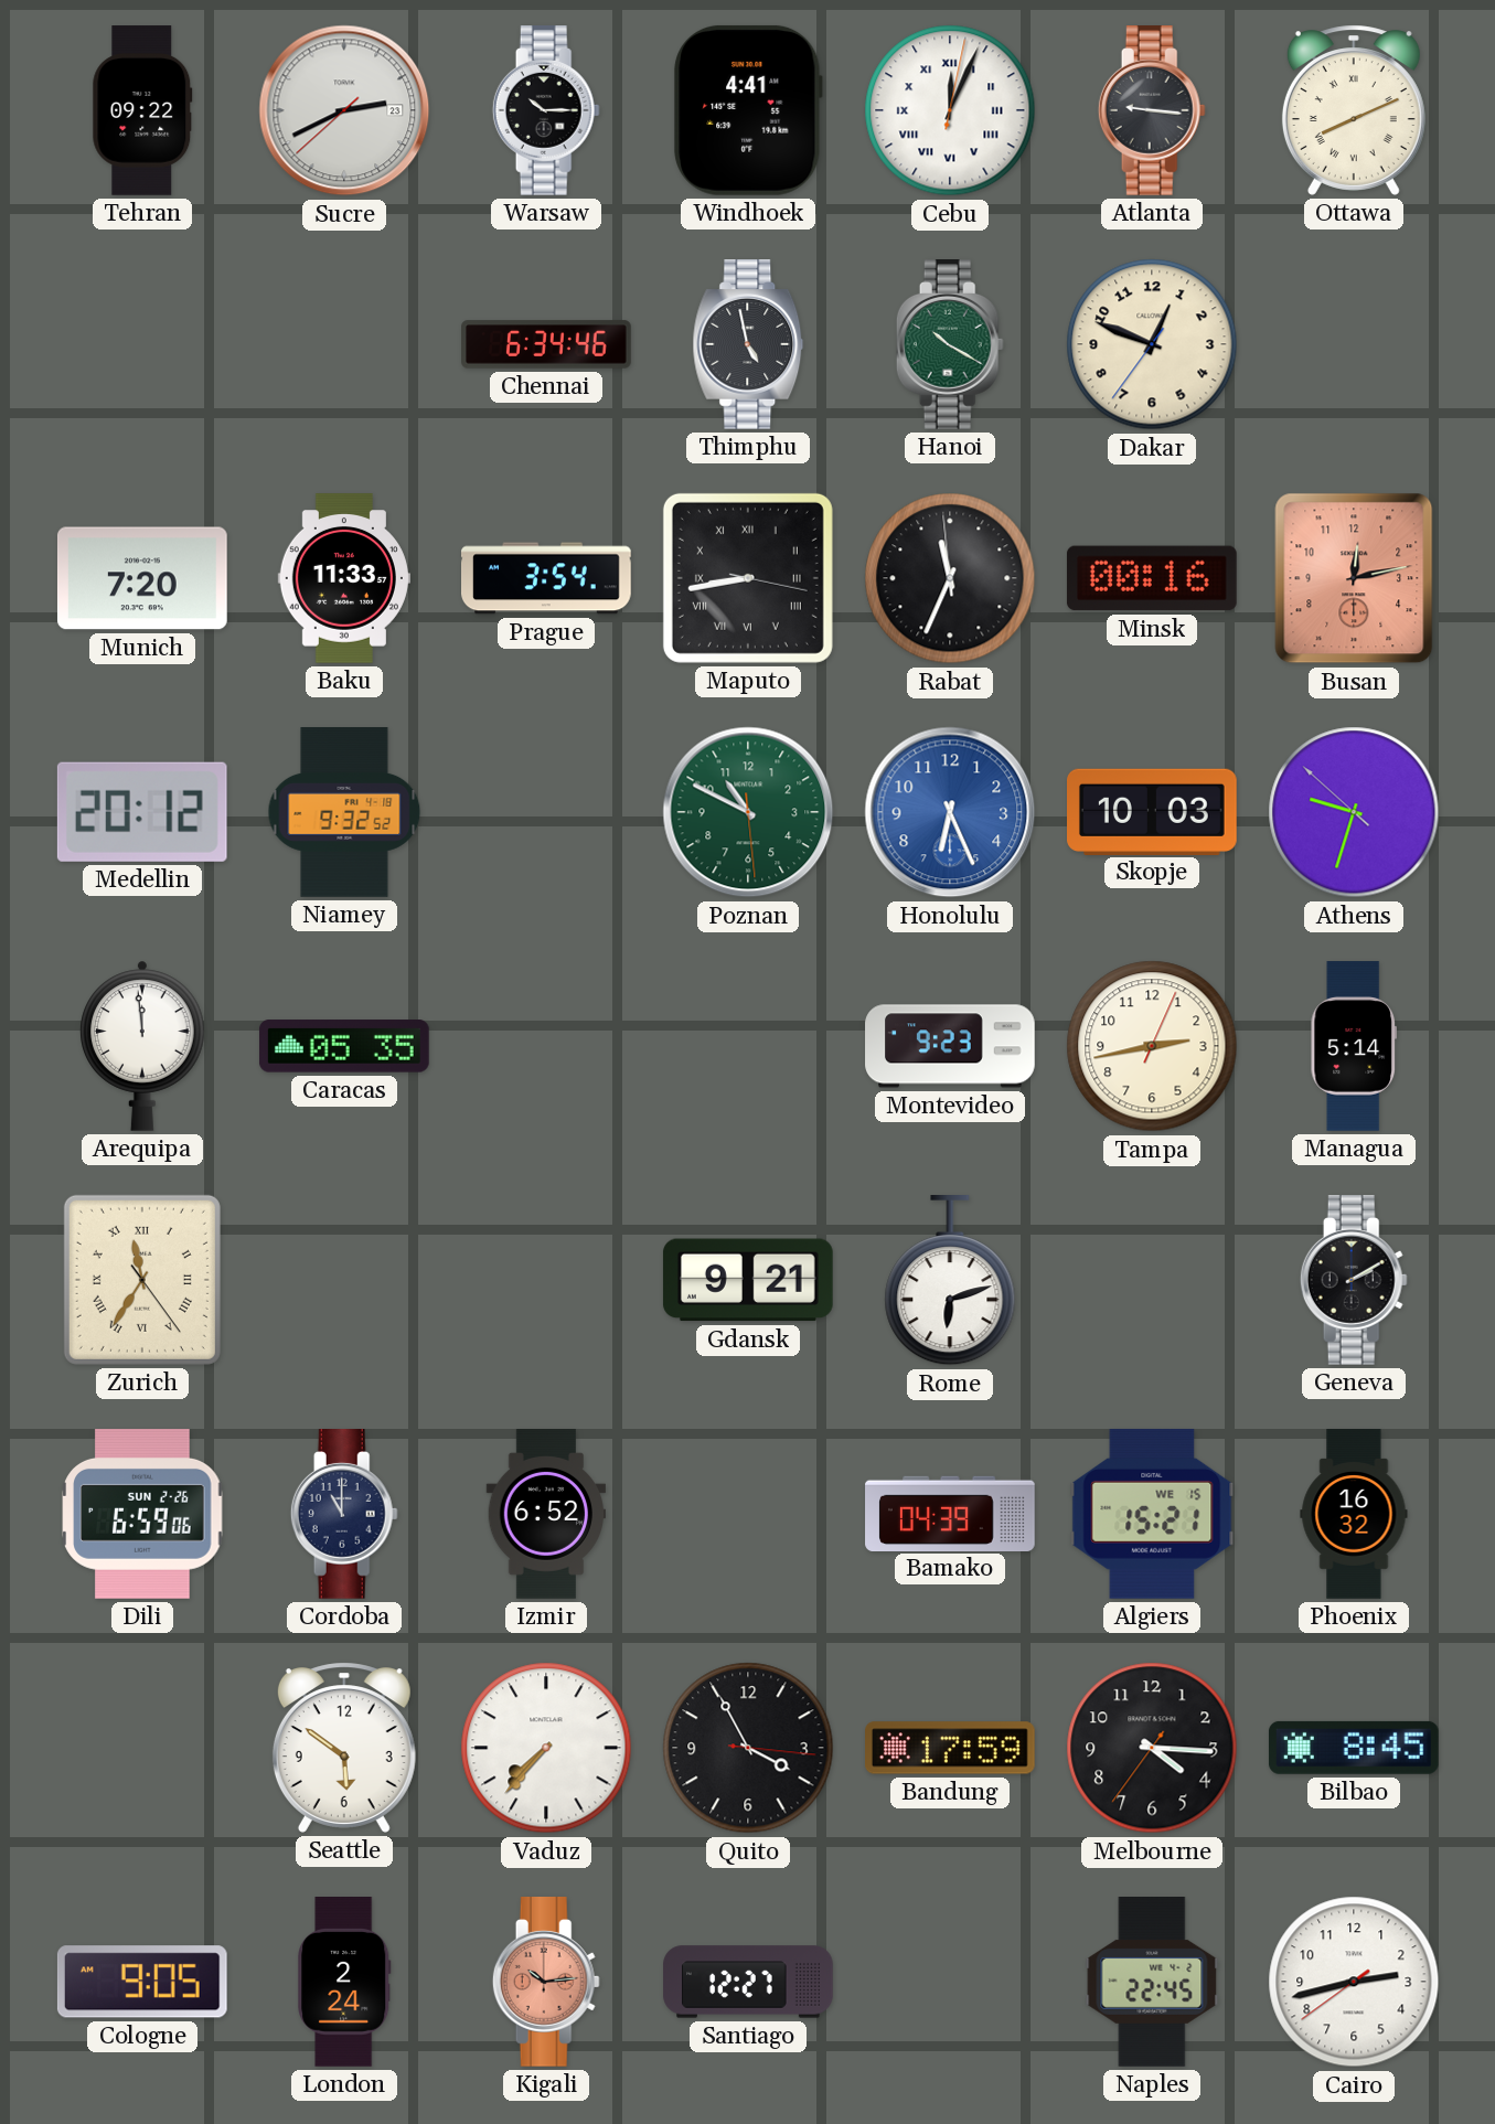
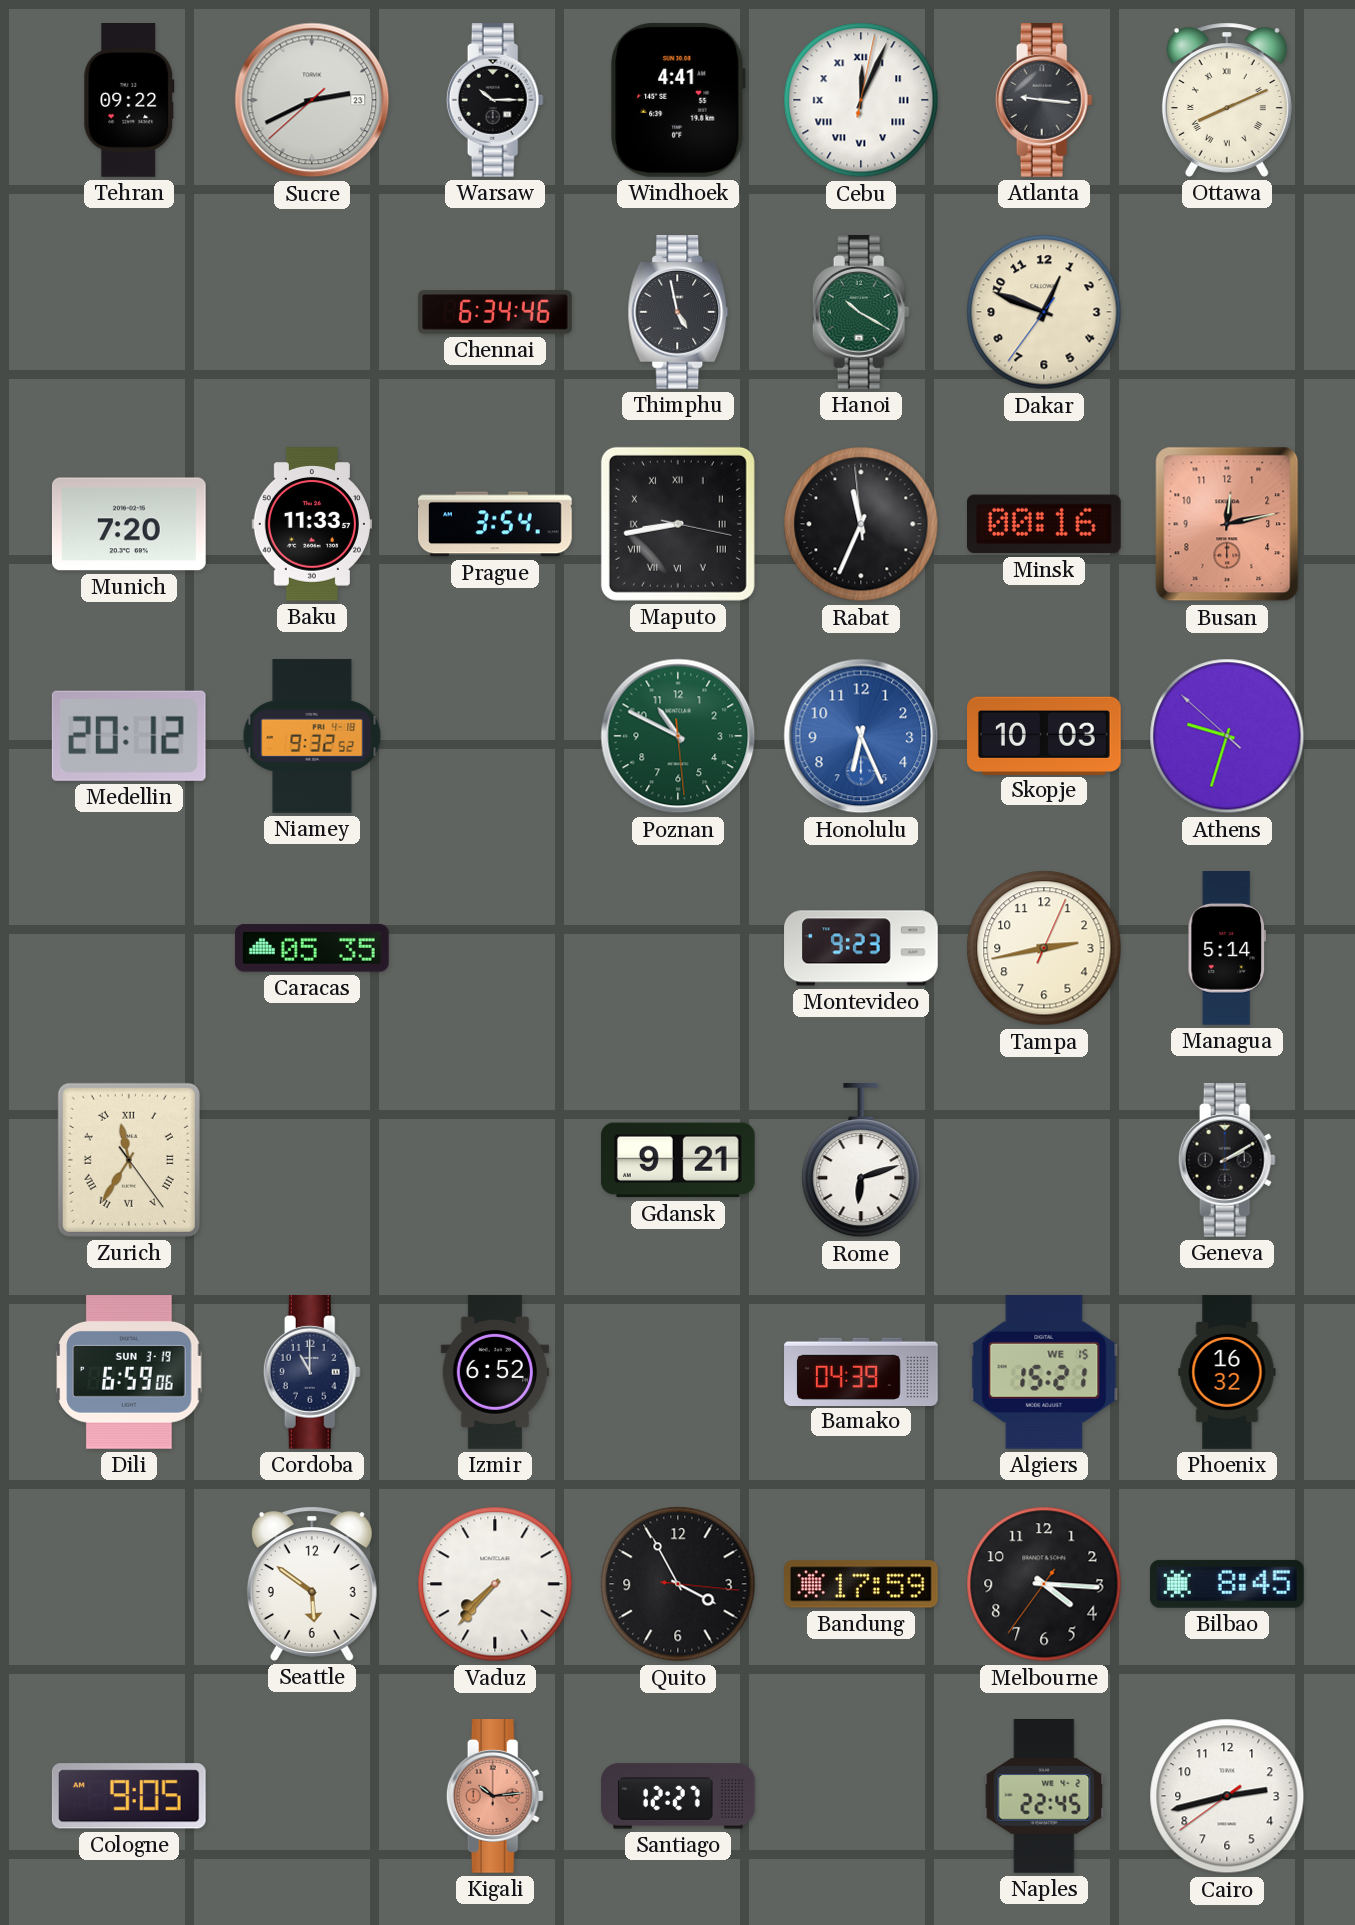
Arequipa: 11:59 -> none
Dili date: SUN 2-26 -> SUN 3-19
London: 2:24 -> none
